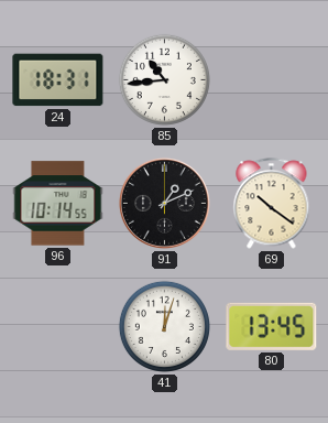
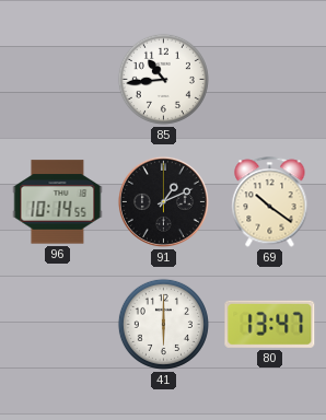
24: 18:31 -> none
41: 12:03 -> 6:00
80: 13:45 -> 13:47
